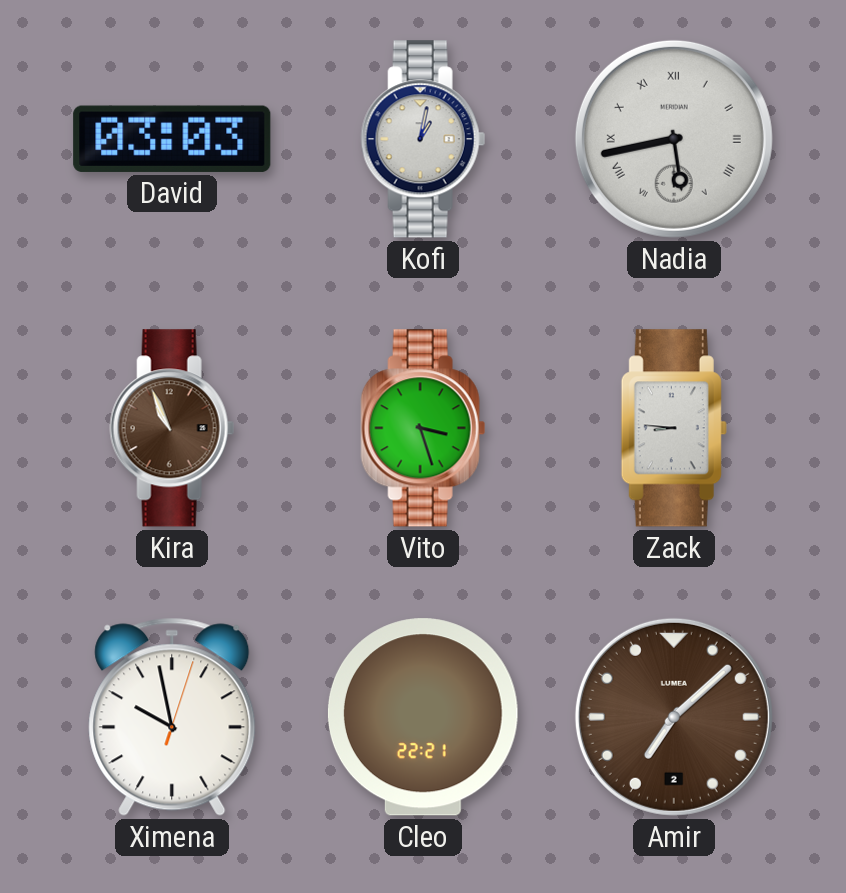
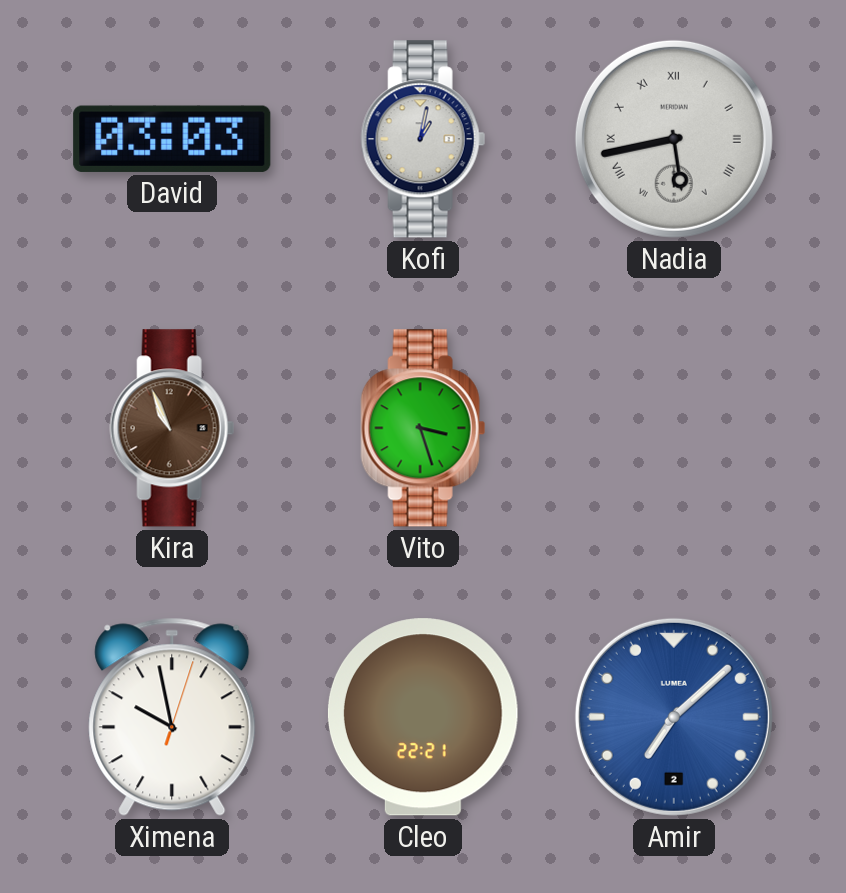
Zack: 8:46 -> none
Amir dial: brown -> blue
